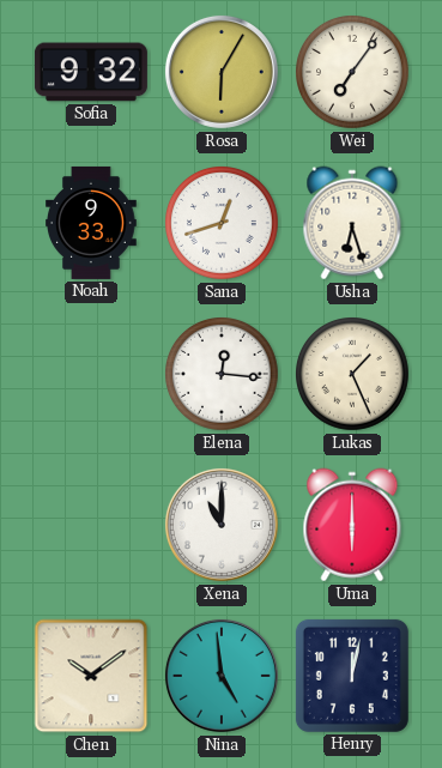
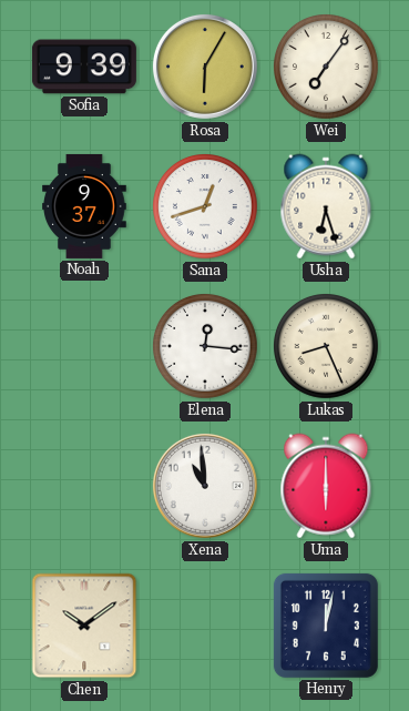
Sofia: 9:32 -> 9:39
Noah: 9:33 -> 9:37
Lukas: 1:26 -> 8:26
Xena: 11:00 -> 10:59
Nina: 4:59 -> none
